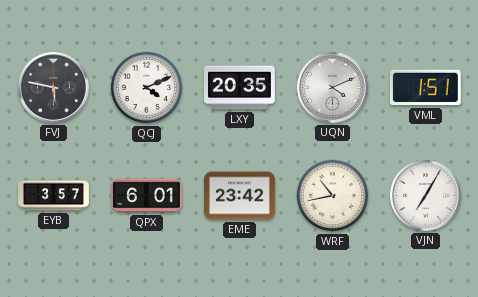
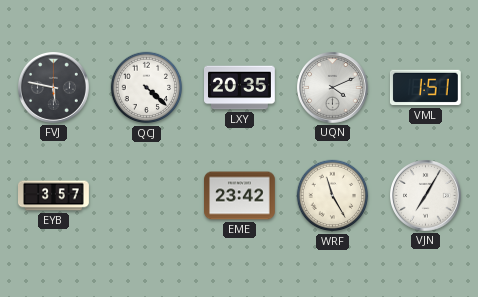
QCJ: 4:11 -> 4:22
QPX: 6:01 -> none
WRF: 10:43 -> 11:25
